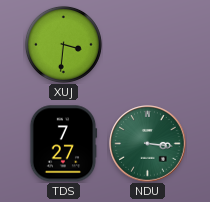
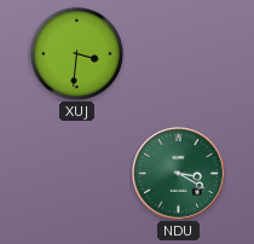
TDS: 7:27 -> none
NDU: 3:16 -> 3:20
